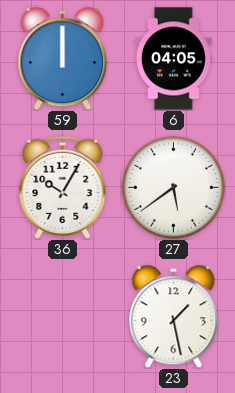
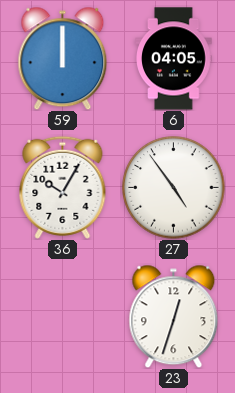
27: 5:39 -> 4:54
23: 1:28 -> 12:33
